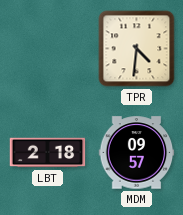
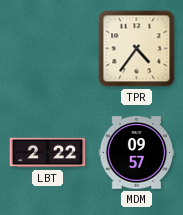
TPR: 4:31 -> 4:36
LBT: 2:18 -> 2:22
